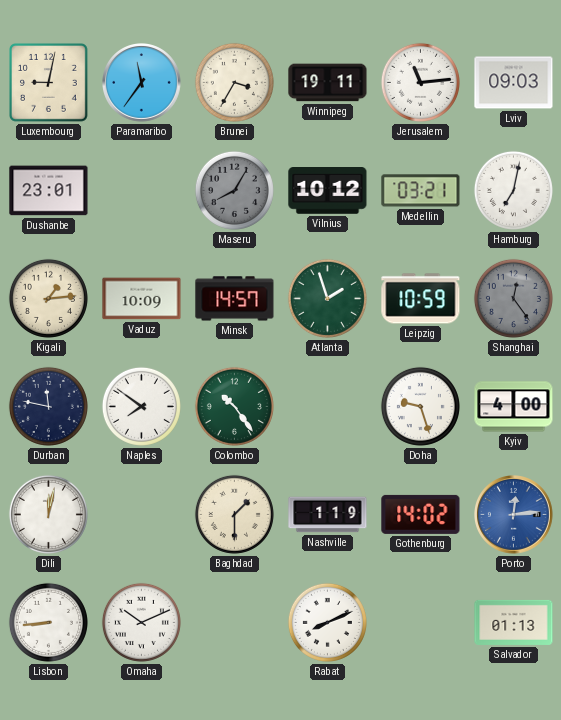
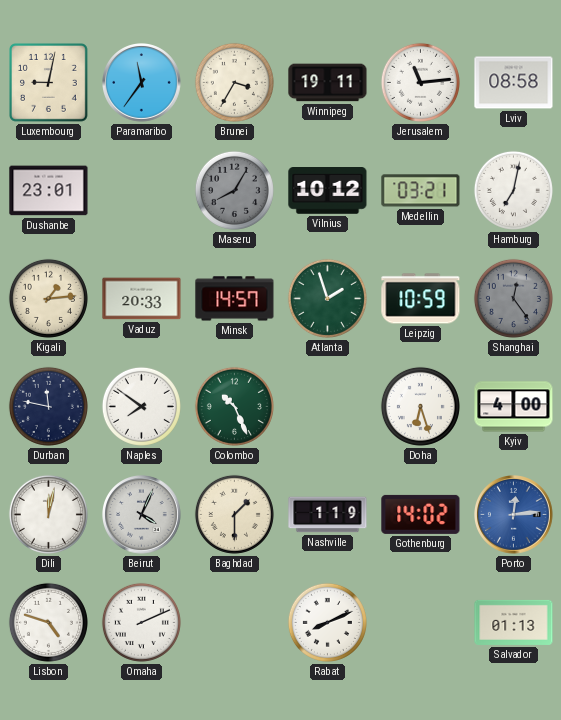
Lviv: 09:03 -> 08:58
Vaduz: 10:09 -> 20:33
Colombo: 10:24 -> 10:26
Doha: 9:27 -> 6:27
Beirut: none -> 4:04
Lisbon: 8:44 -> 4:48
Omaha: 10:11 -> 2:11
